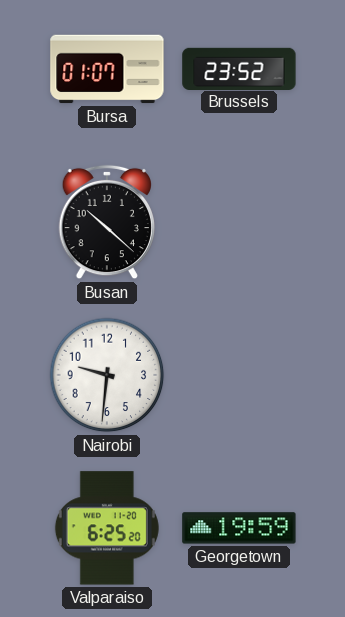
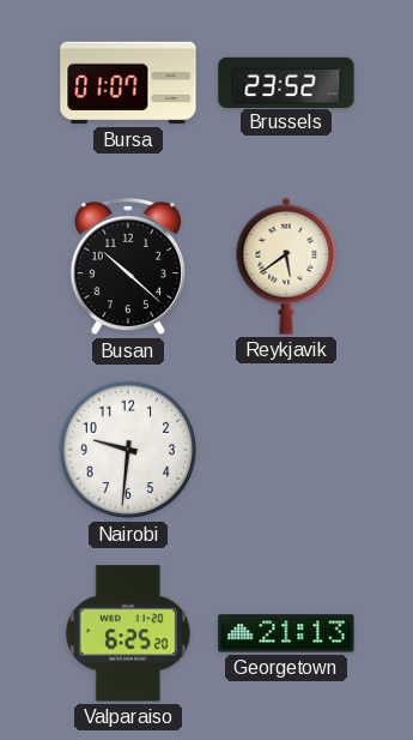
Reykjavik: none -> 5:39
Georgetown: 19:59 -> 21:13
